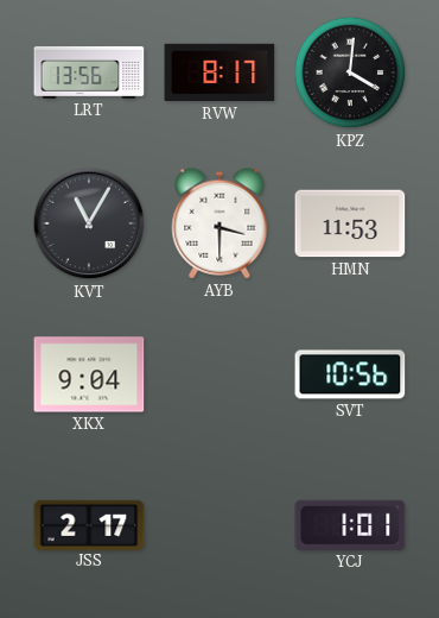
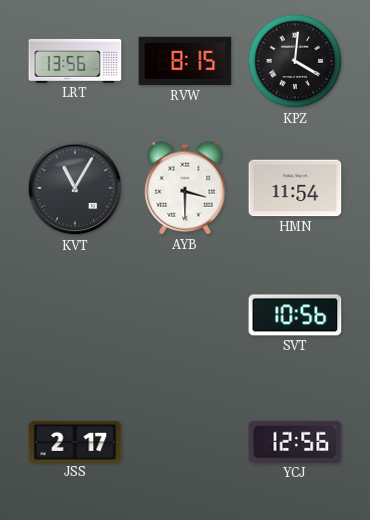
RVW: 8:17 -> 8:15
HMN: 11:53 -> 11:54
XKX: 9:04 -> none
YCJ: 1:01 -> 12:56
